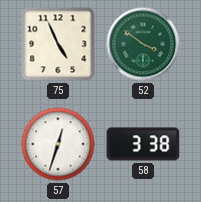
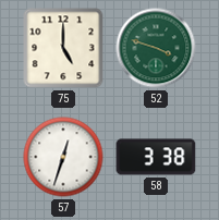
75: 4:56 -> 5:00
52: 3:51 -> 3:48
